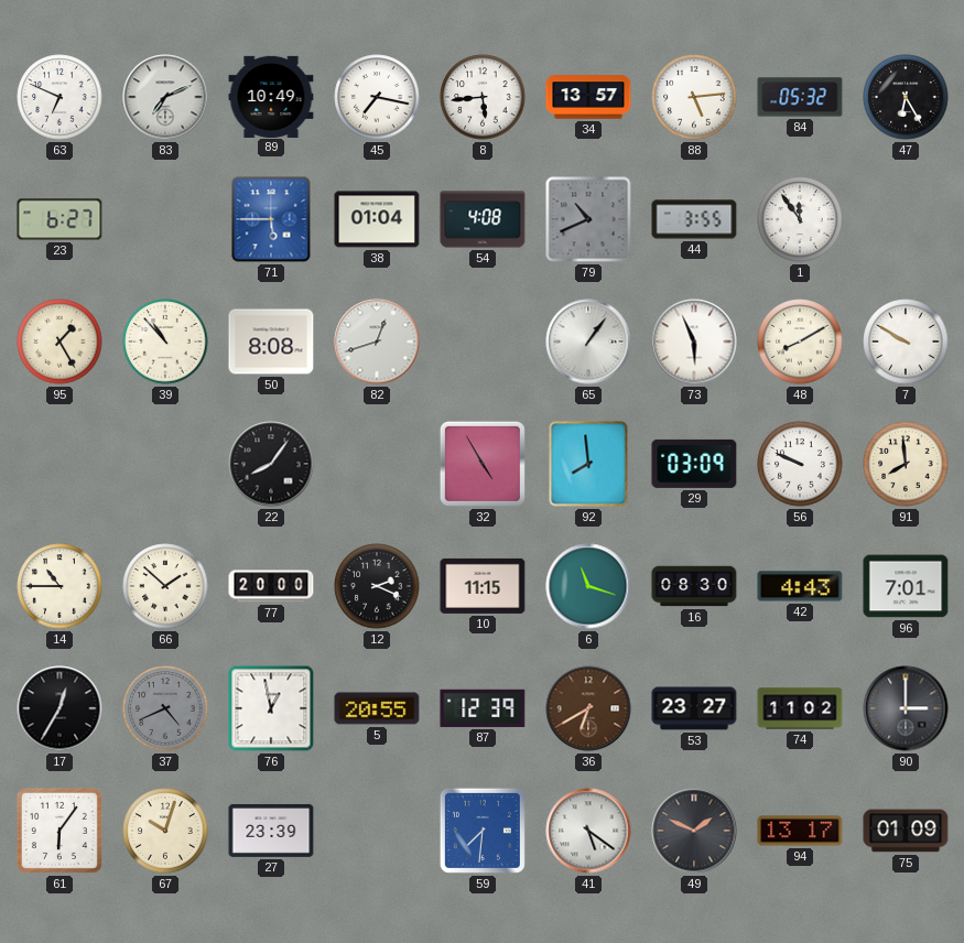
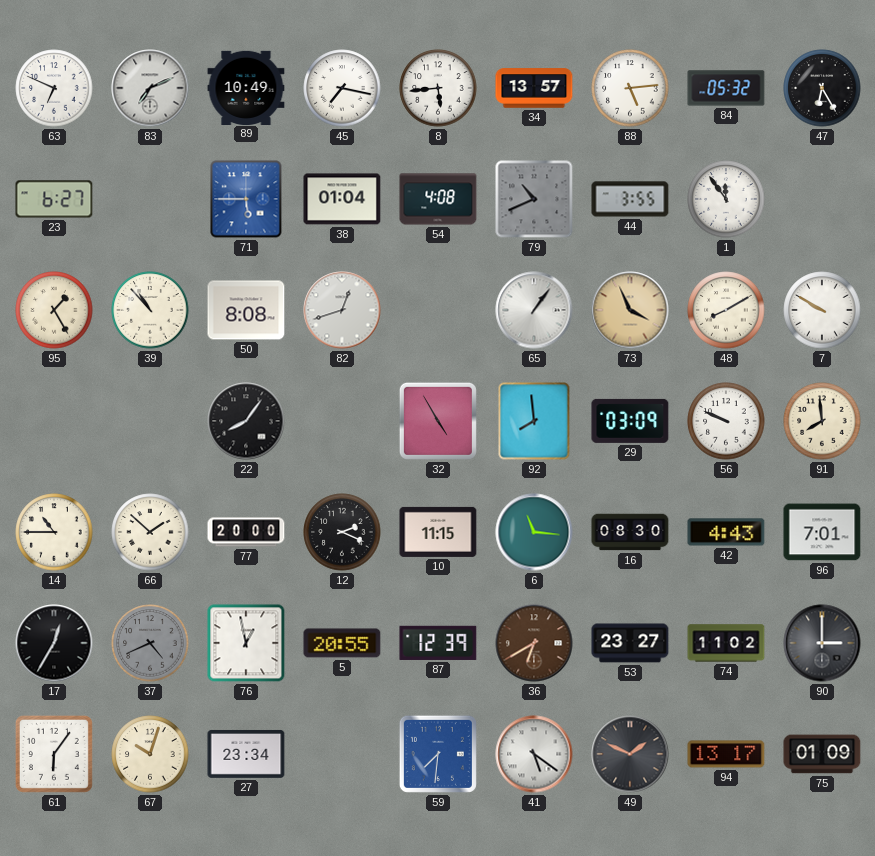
73: 5:56 -> 3:56
73 dial: white -> champagne
6: 11:18 -> 11:16
27: 23:39 -> 23:34
